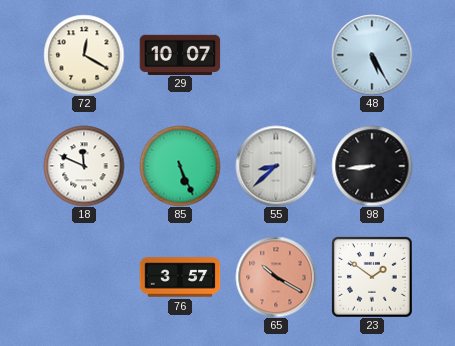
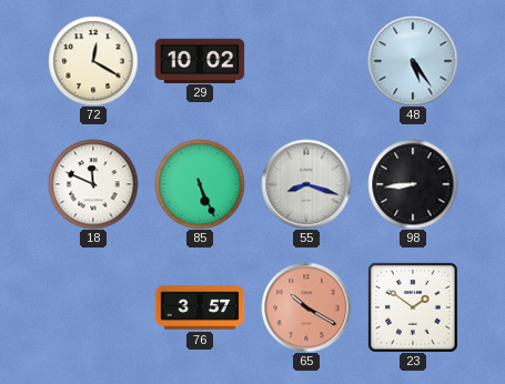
29: 10:07 -> 10:02
48: 5:25 -> 5:24
55: 8:38 -> 8:18
